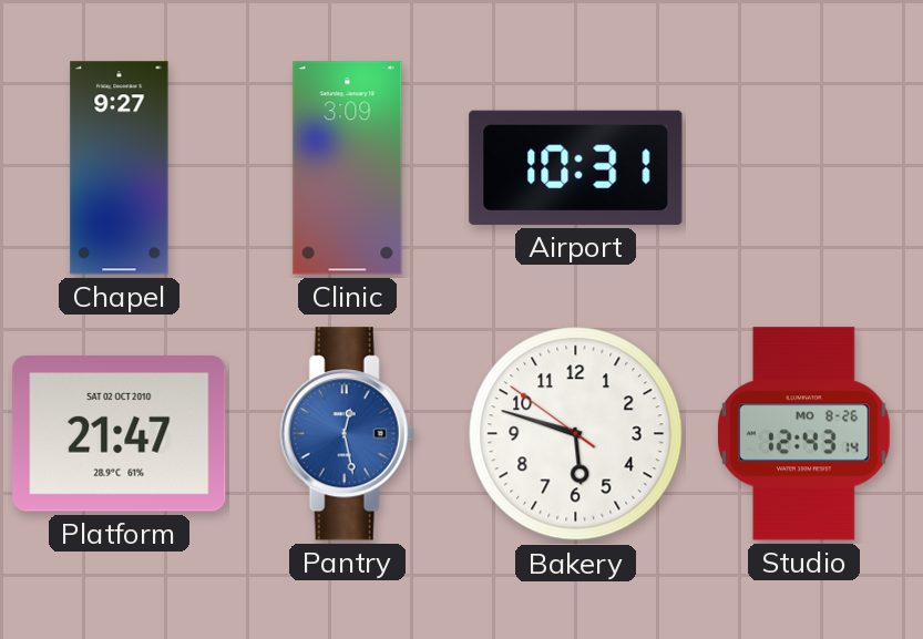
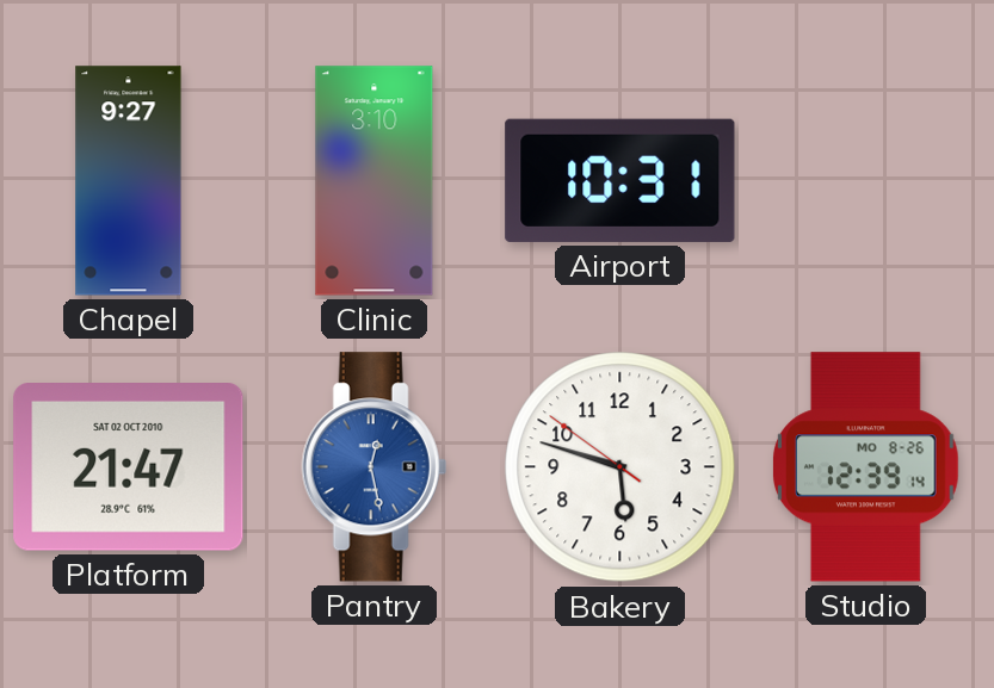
Clinic: 3:09 -> 3:10
Studio: 12:43 -> 12:39
